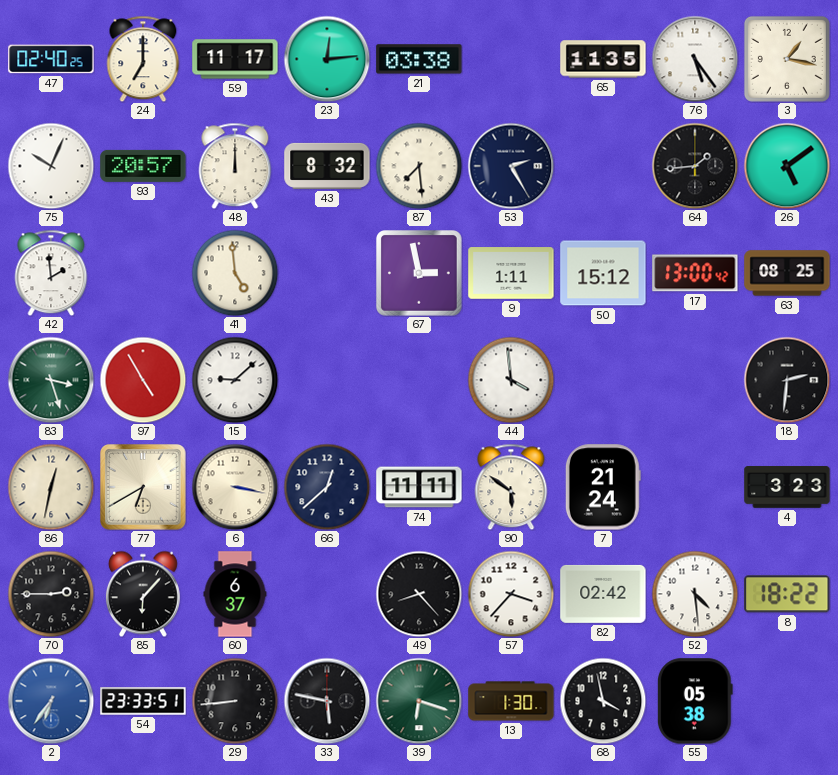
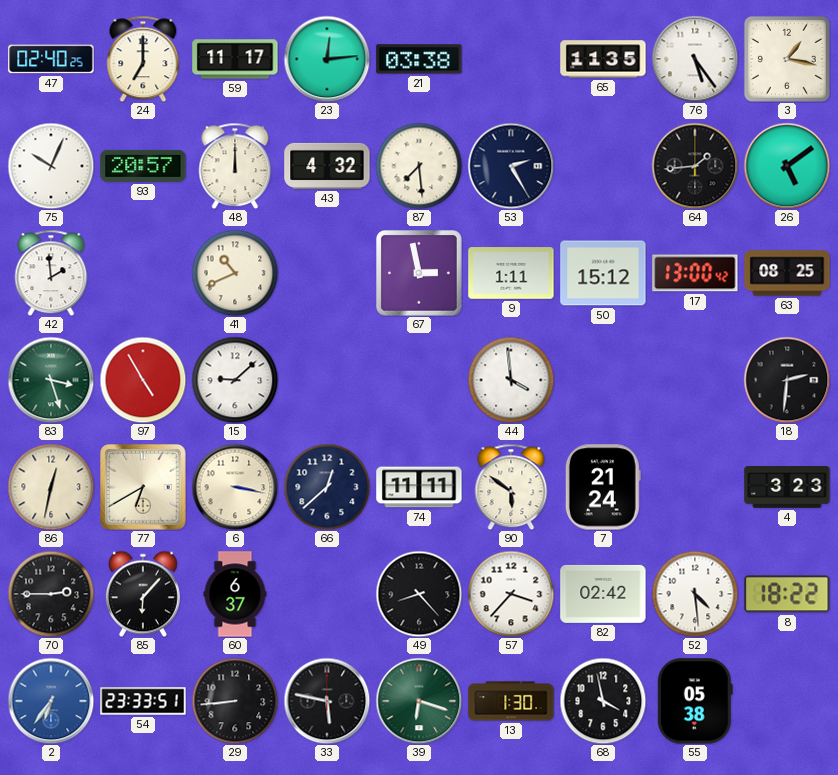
43: 8:32 -> 4:32
41: 4:59 -> 10:41
